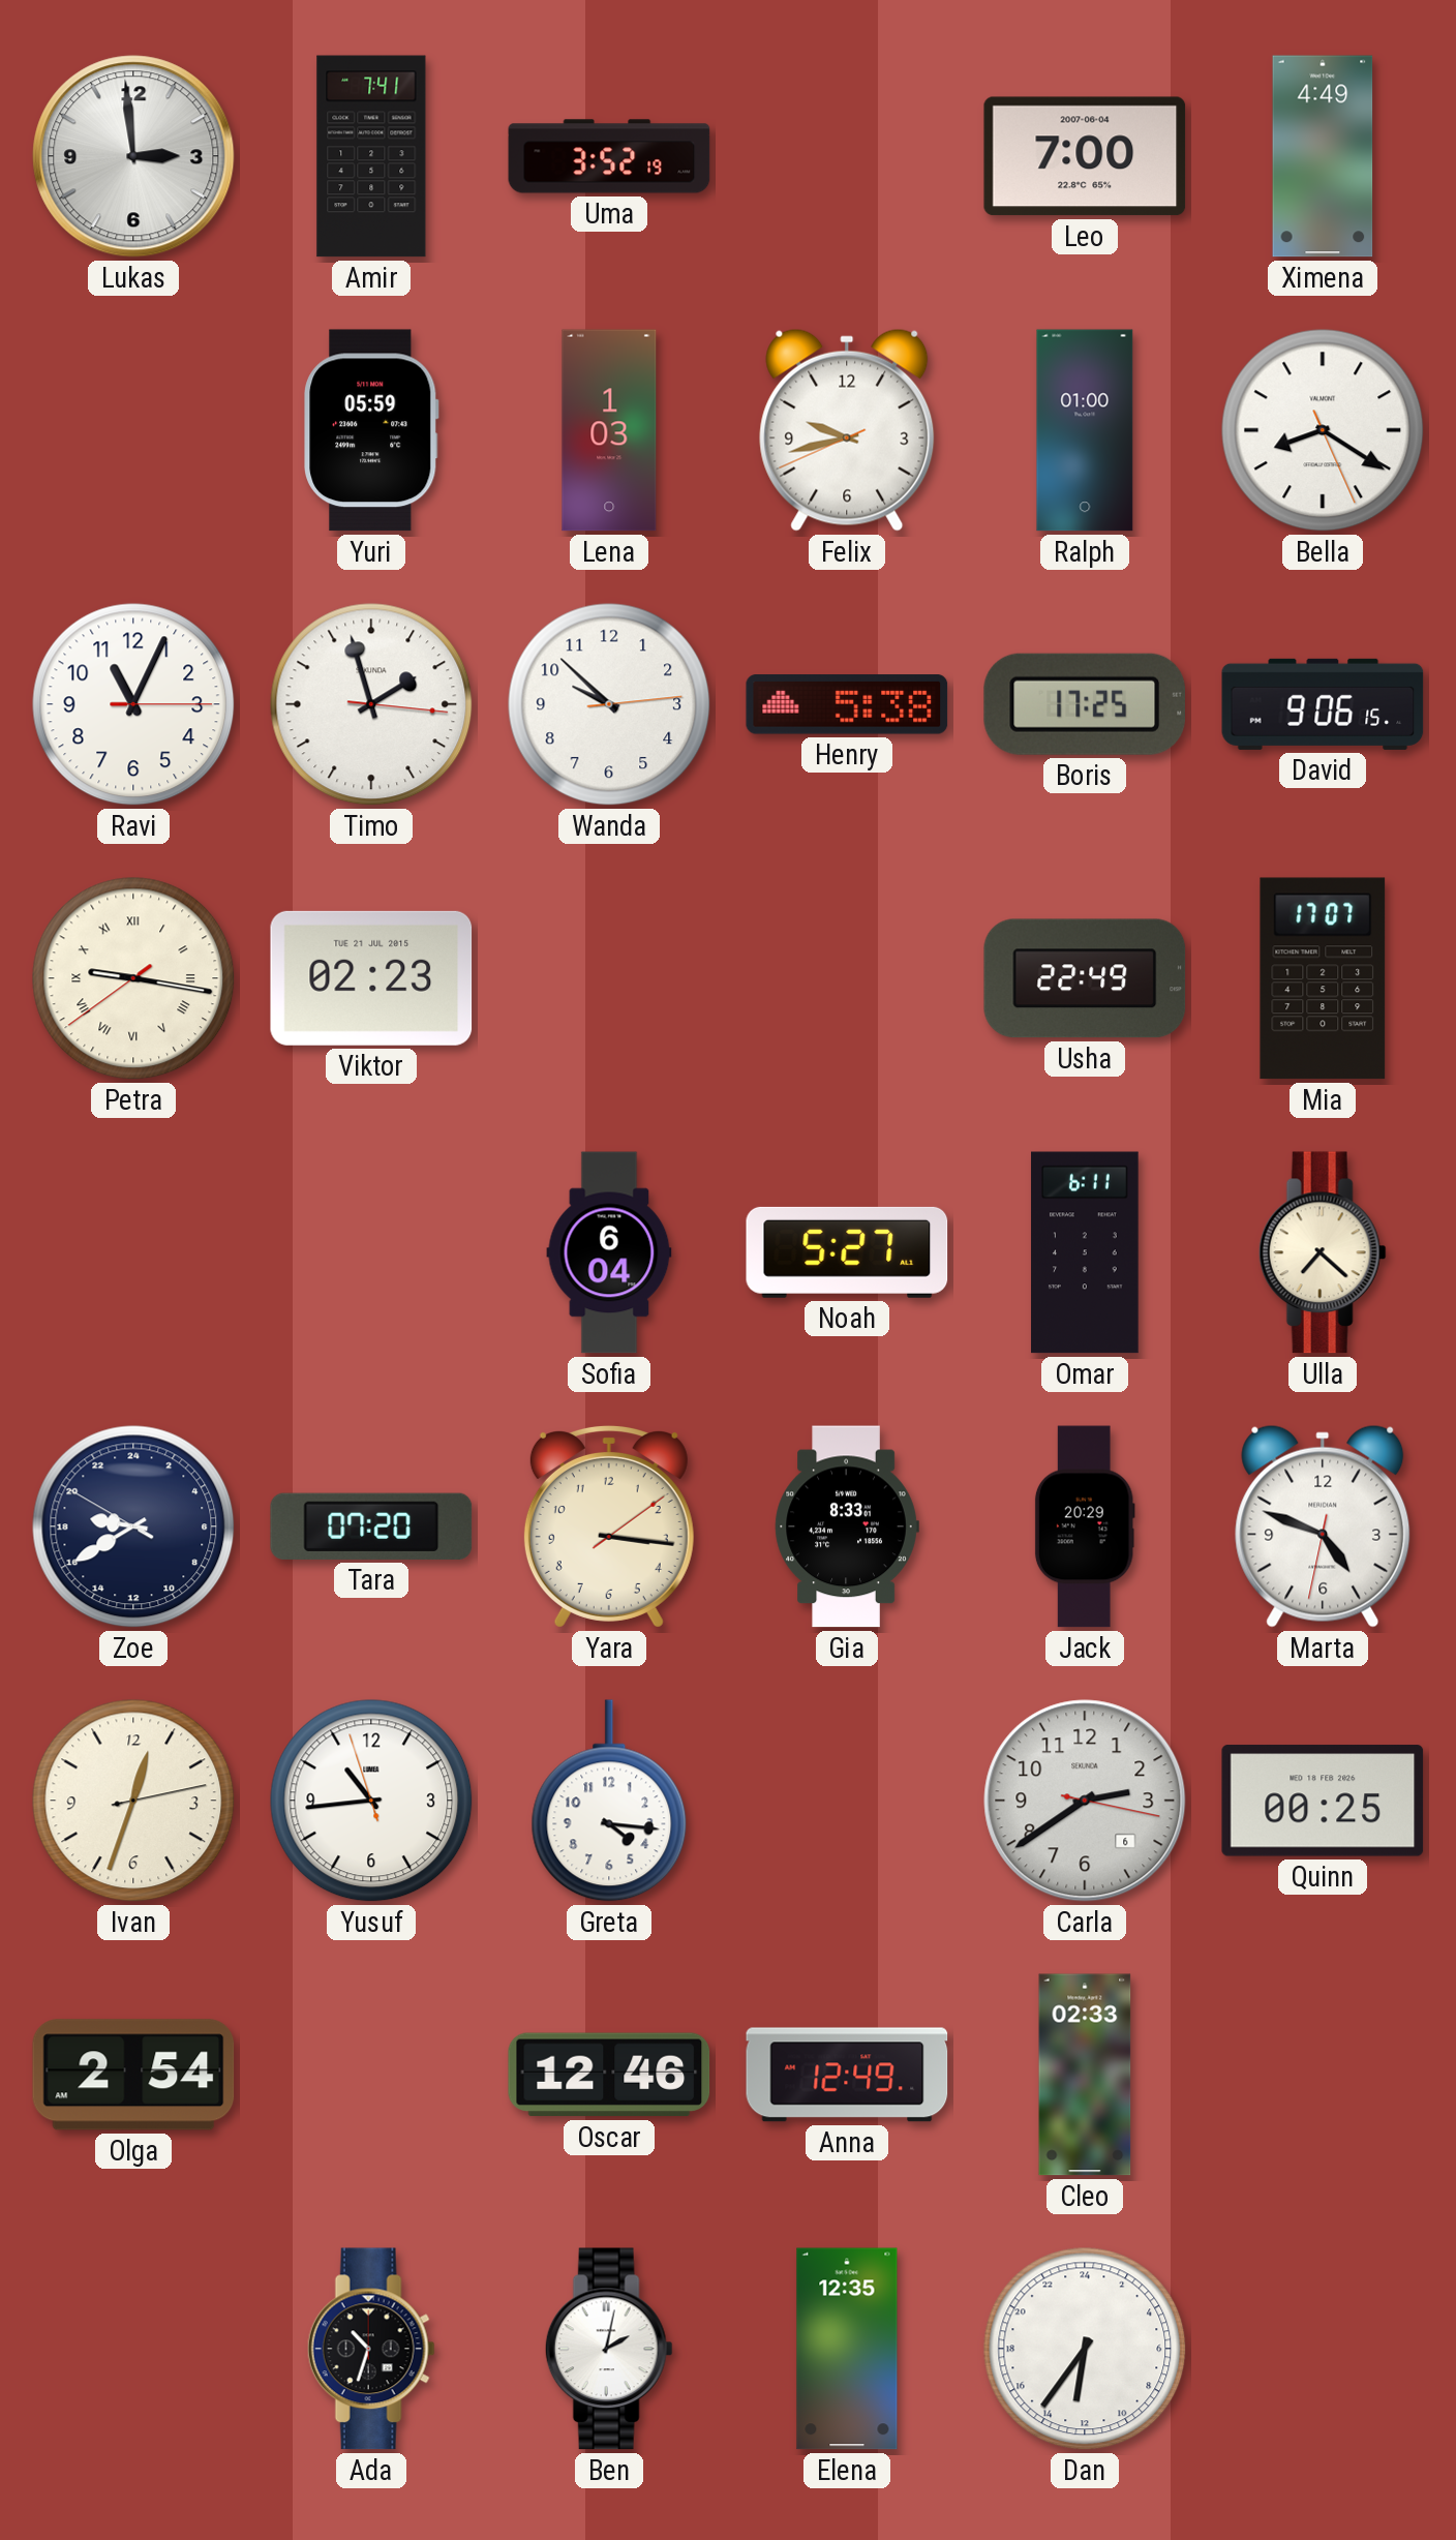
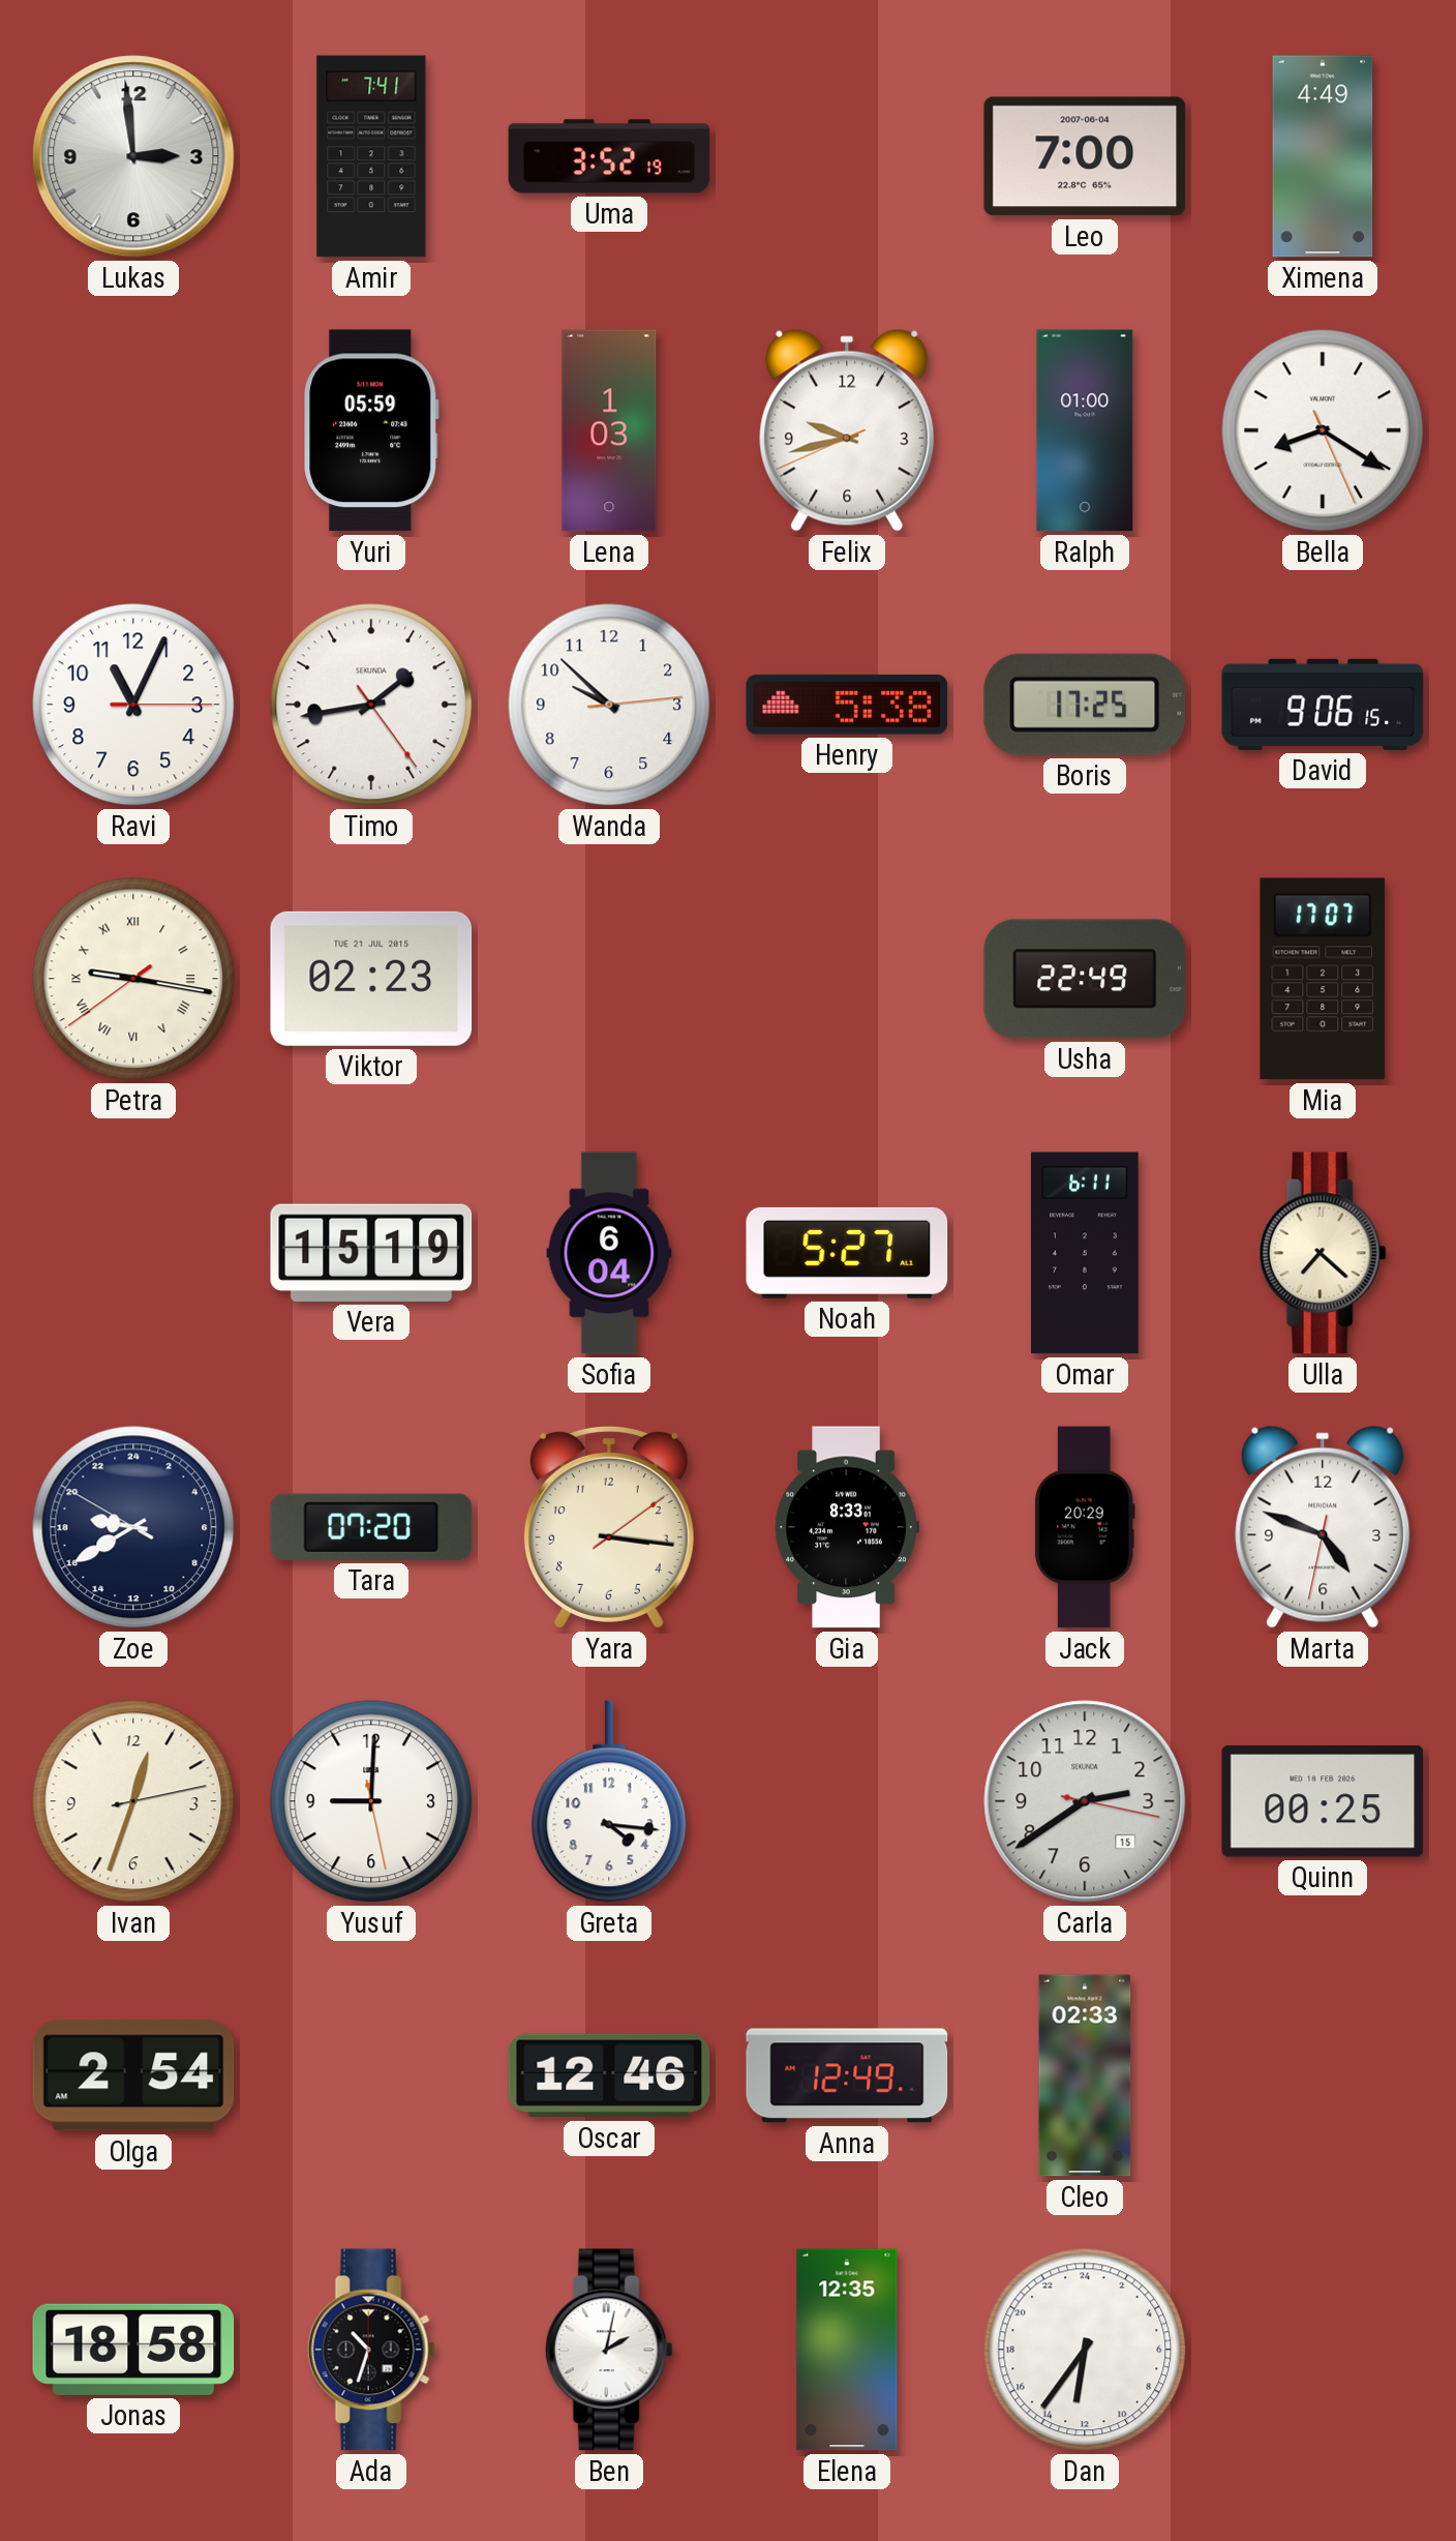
Timo: 1:57 -> 1:43
Vera: none -> 15:19
Yusuf: 10:43 -> 9:00
Carla date: 6 -> 15
Jonas: none -> 18:58
